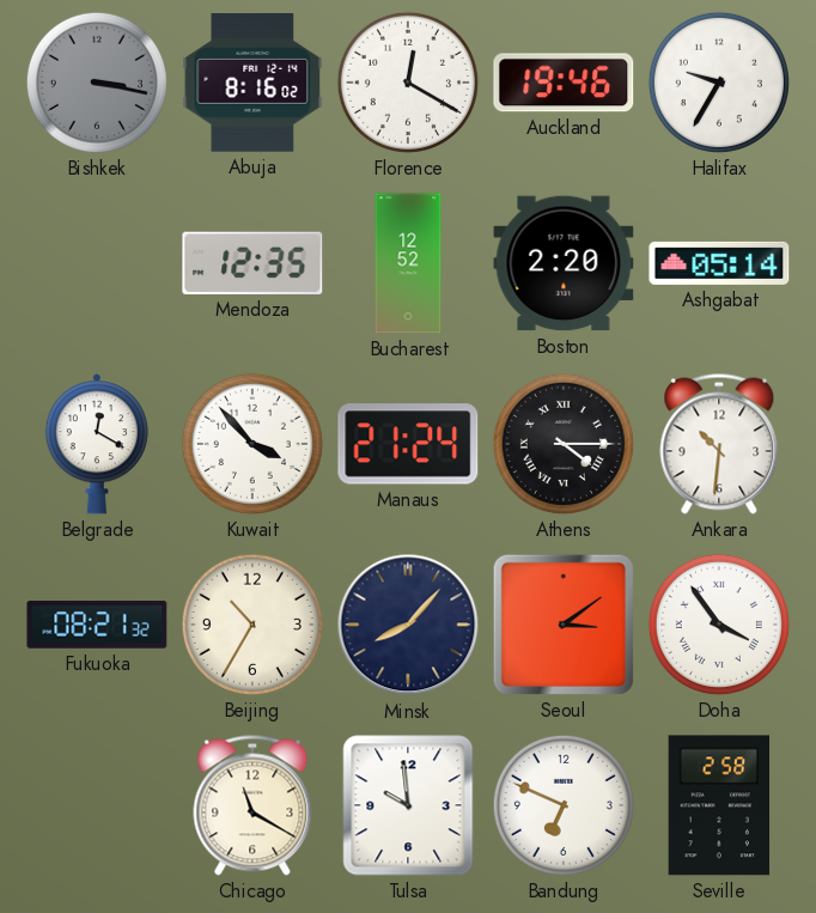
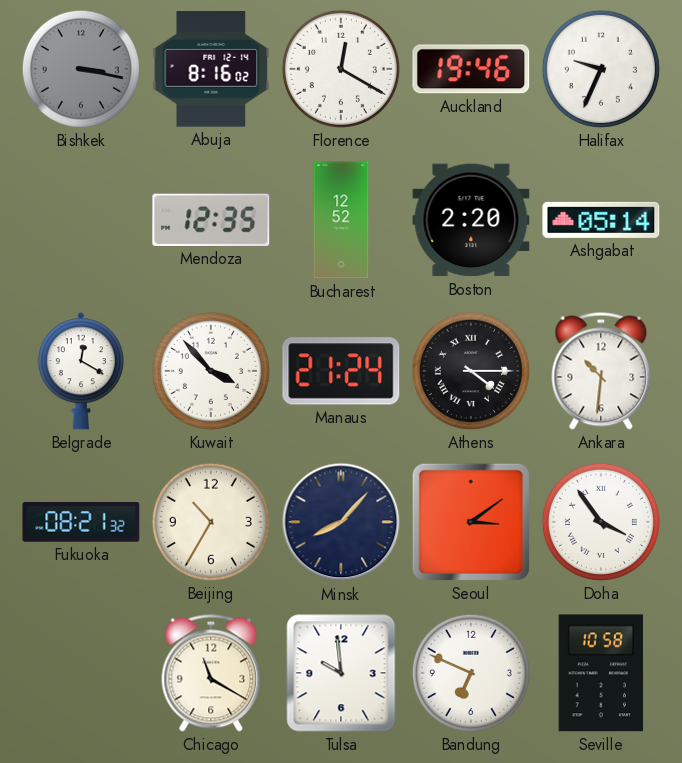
Halifax: 9:35 -> 9:34
Seville: 2:58 -> 10:58
